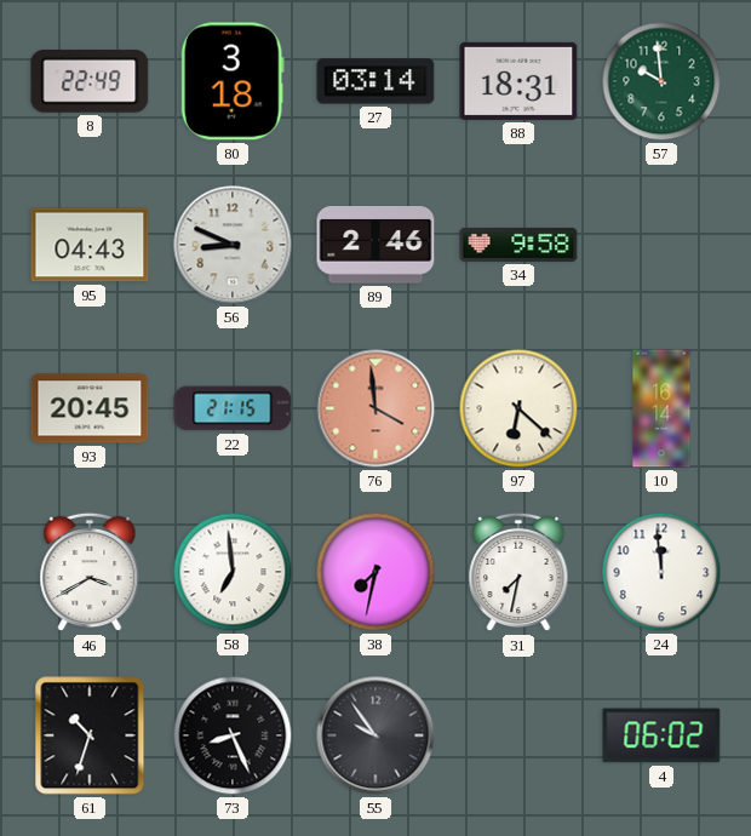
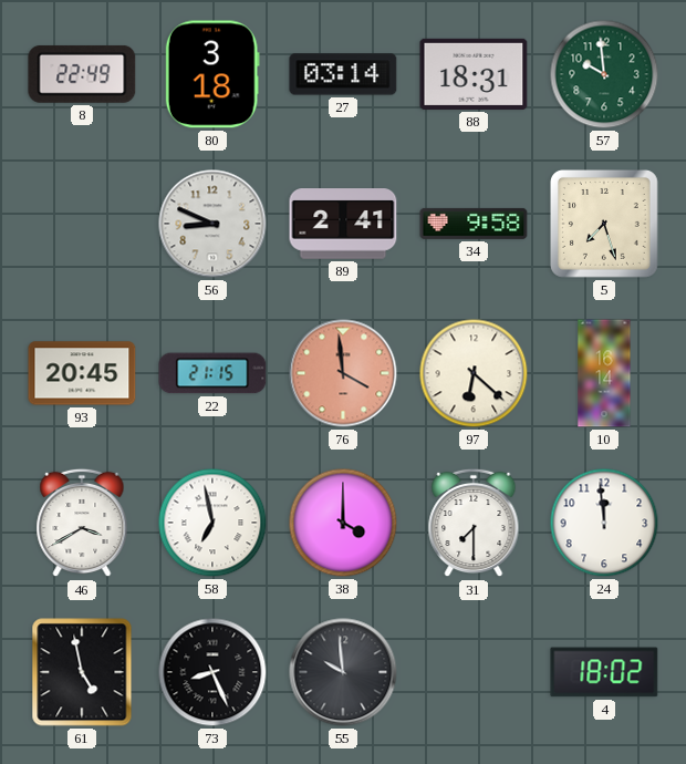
95: 04:43 -> none
89: 2:46 -> 2:41
5: none -> 7:27
58: 6:59 -> 6:58
38: 7:32 -> 4:00
31: 7:32 -> 7:30
61: 10:33 -> 4:58
55: 9:54 -> 9:59
4: 06:02 -> 18:02
